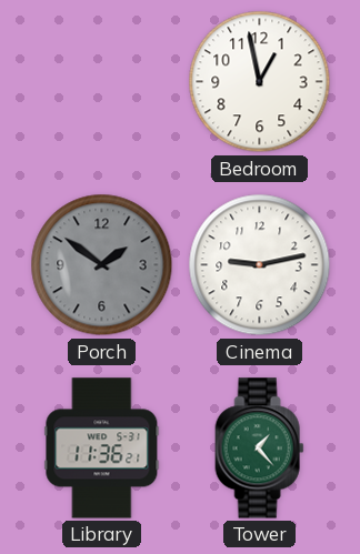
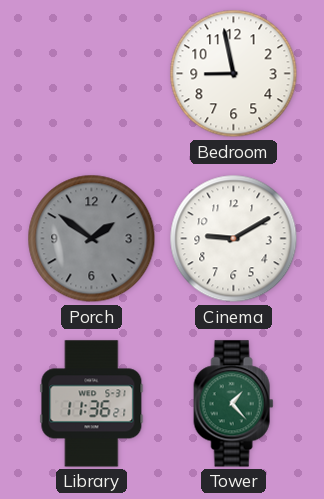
Bedroom: 12:58 -> 8:58
Cinema: 9:13 -> 9:10
